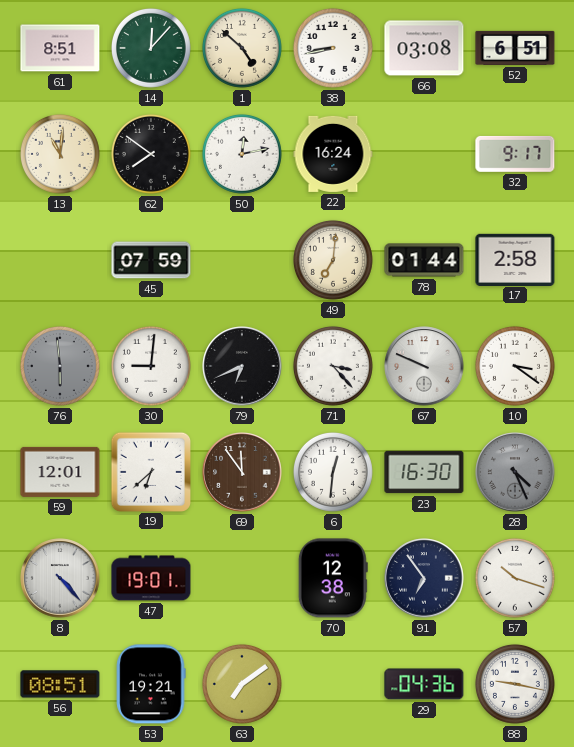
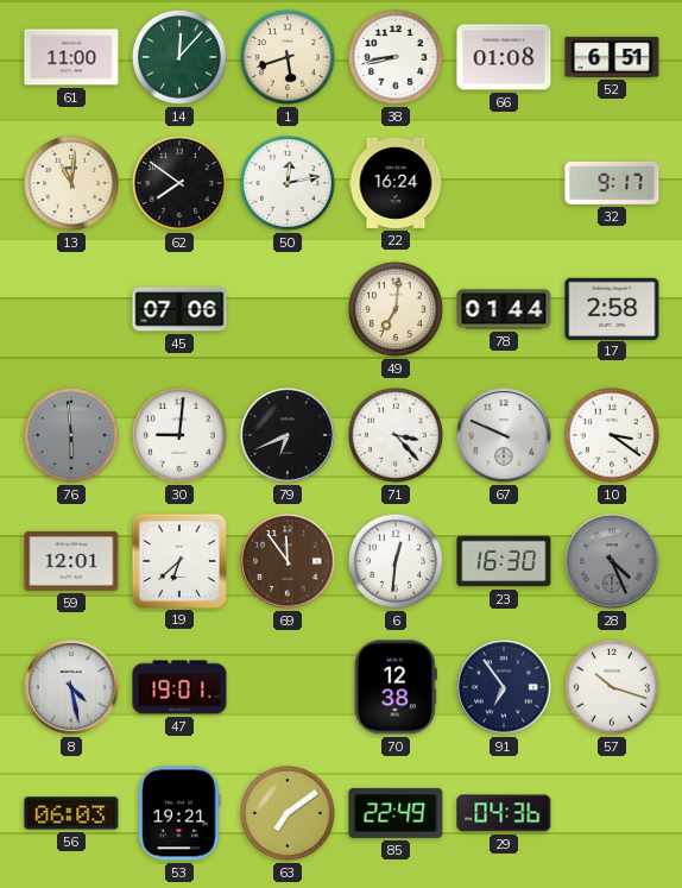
61: 8:51 -> 11:00
1: 4:52 -> 5:42
66: 03:08 -> 01:08
45: 07:59 -> 07:06
8: 4:23 -> 4:28
56: 08:51 -> 06:03
85: none -> 22:49
88: 9:17 -> none
